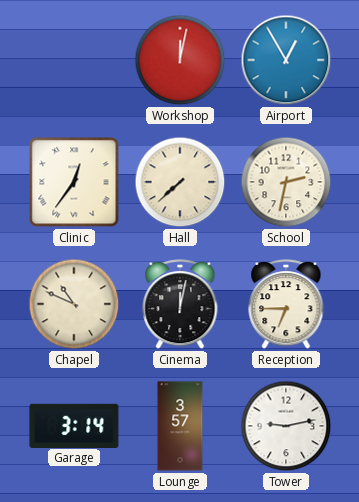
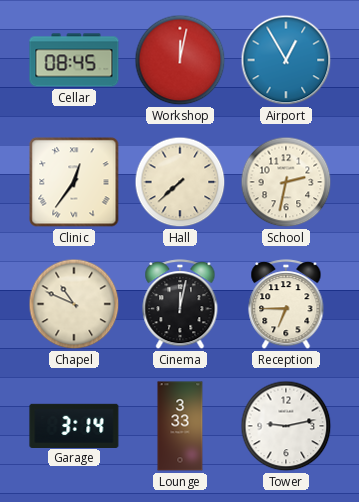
Cellar: none -> 08:45
Lounge: 3:57 -> 3:33
